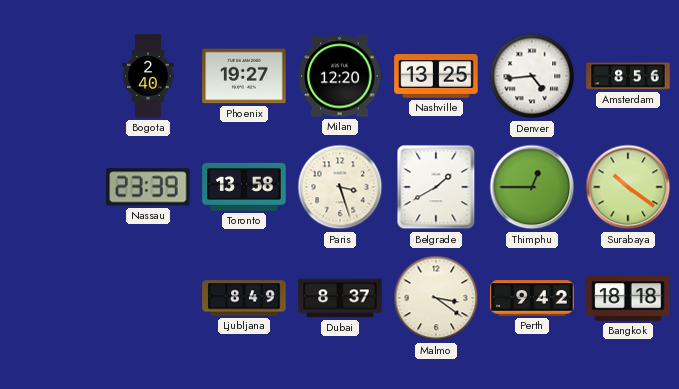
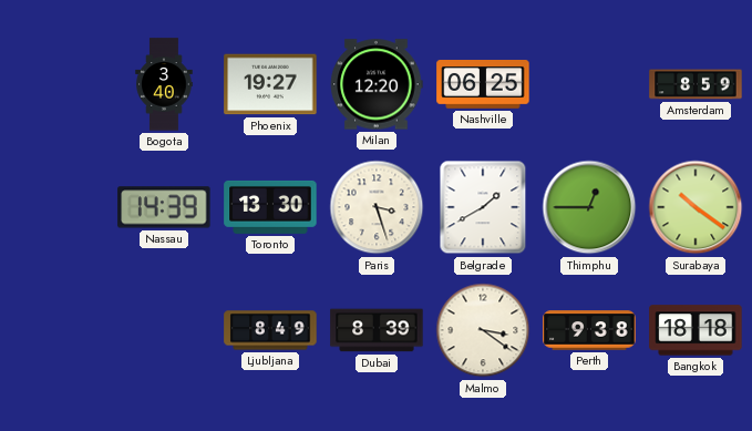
Bogota: 2:40 -> 3:40
Nashville: 13:25 -> 06:25
Denver: 4:44 -> none
Amsterdam: 8:56 -> 8:59
Nassau: 23:39 -> 14:39
Toronto: 13:58 -> 13:30
Dubai: 8:37 -> 8:39
Perth: 9:42 -> 9:38
